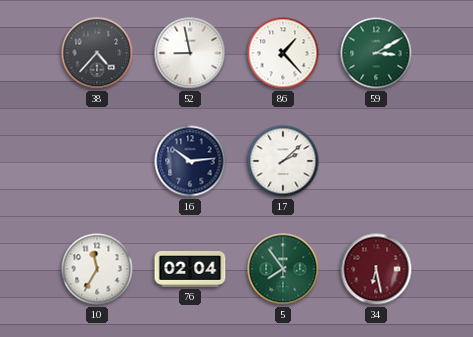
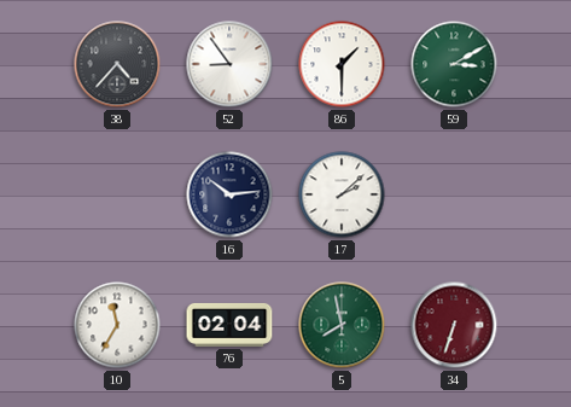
52: 8:58 -> 8:54
86: 1:23 -> 1:30
5: 7:54 -> 7:58
34: 6:28 -> 6:33
